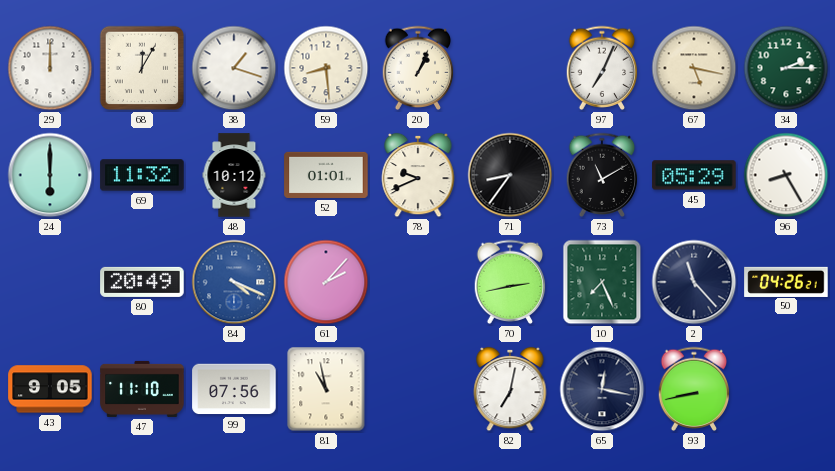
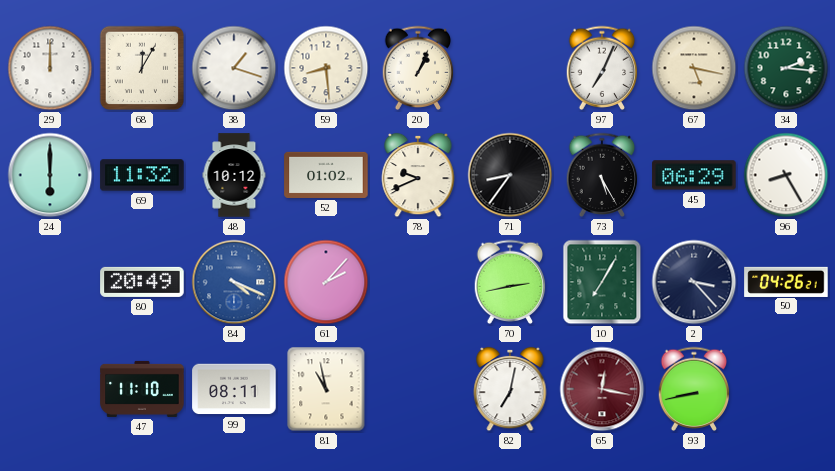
34: 2:15 -> 2:16
52: 01:01 -> 01:02
73: 11:10 -> 5:25
45: 05:29 -> 06:29
10: 7:26 -> 7:05
2: 11:23 -> 3:23
43: 9:05 -> none
99: 07:56 -> 08:11
65 dial: navy -> burgundy
